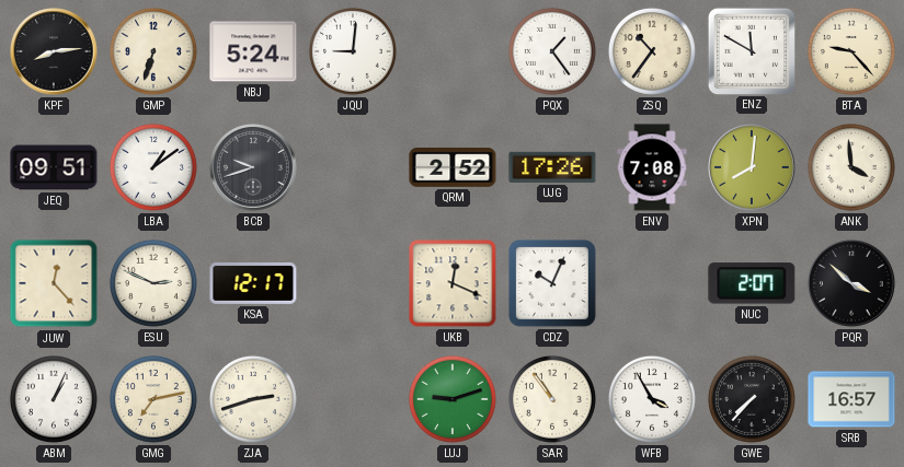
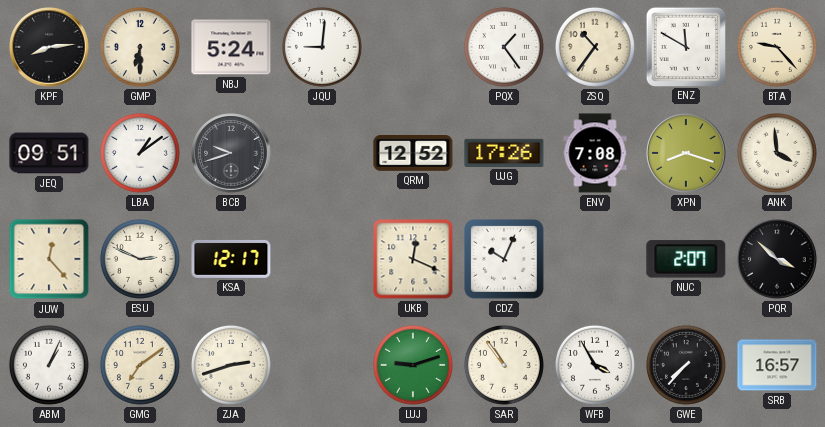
GMP: 6:33 -> 6:30
QRM: 2:52 -> 12:52
XPN: 8:01 -> 8:18
GMG: 7:13 -> 7:09
